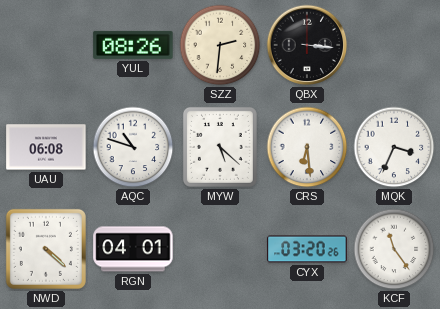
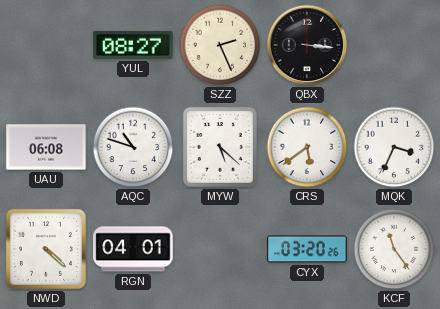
YUL: 08:26 -> 08:27
SZZ: 2:31 -> 2:26
CRS: 6:29 -> 5:39
